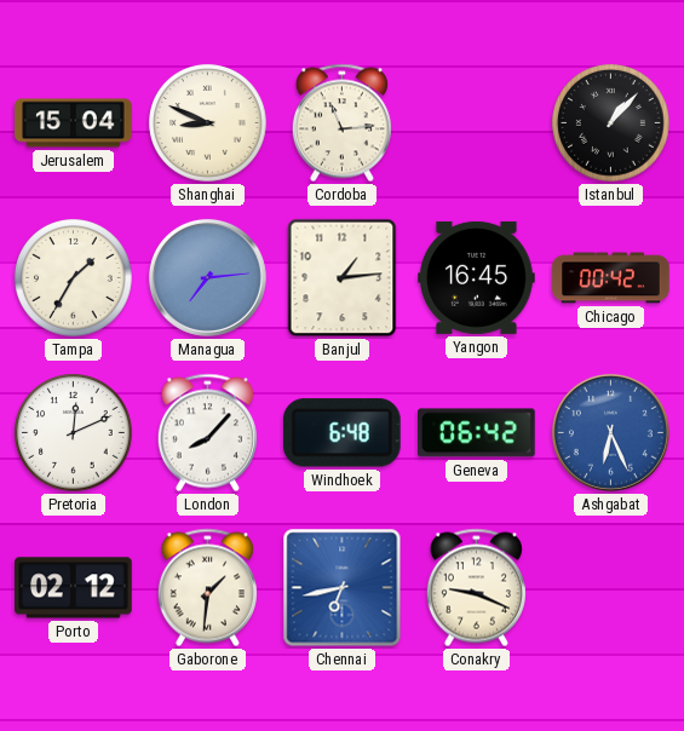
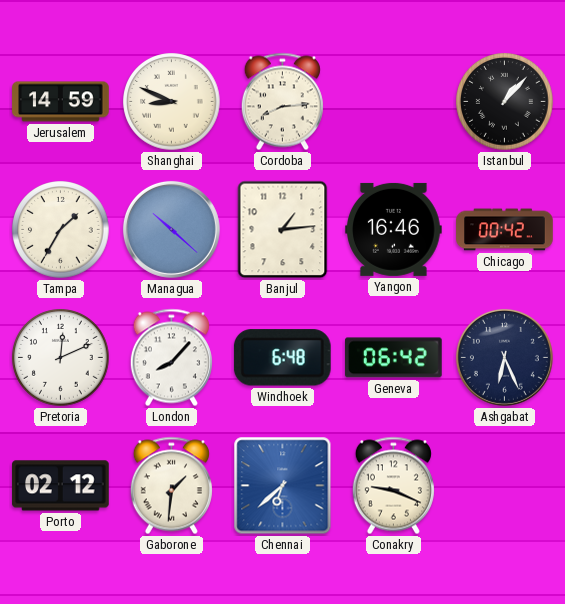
Jerusalem: 15:04 -> 14:59
Cordoba: 11:14 -> 8:14
Managua: 7:14 -> 10:22
Yangon: 16:45 -> 16:46
Ashgabat dial: blue -> navy
Chennai: 6:43 -> 6:38
